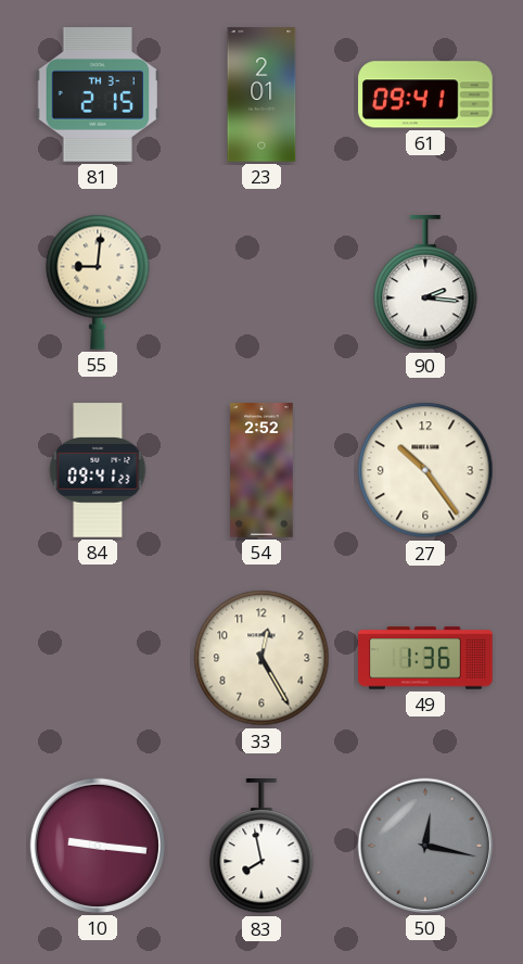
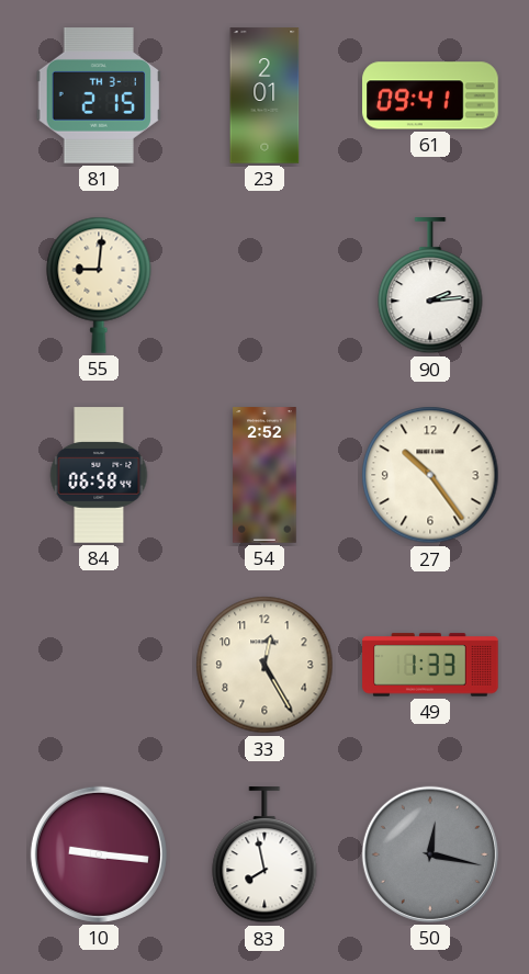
90: 2:16 -> 2:14
84: 09:41 -> 06:58
49: 1:36 -> 1:33
